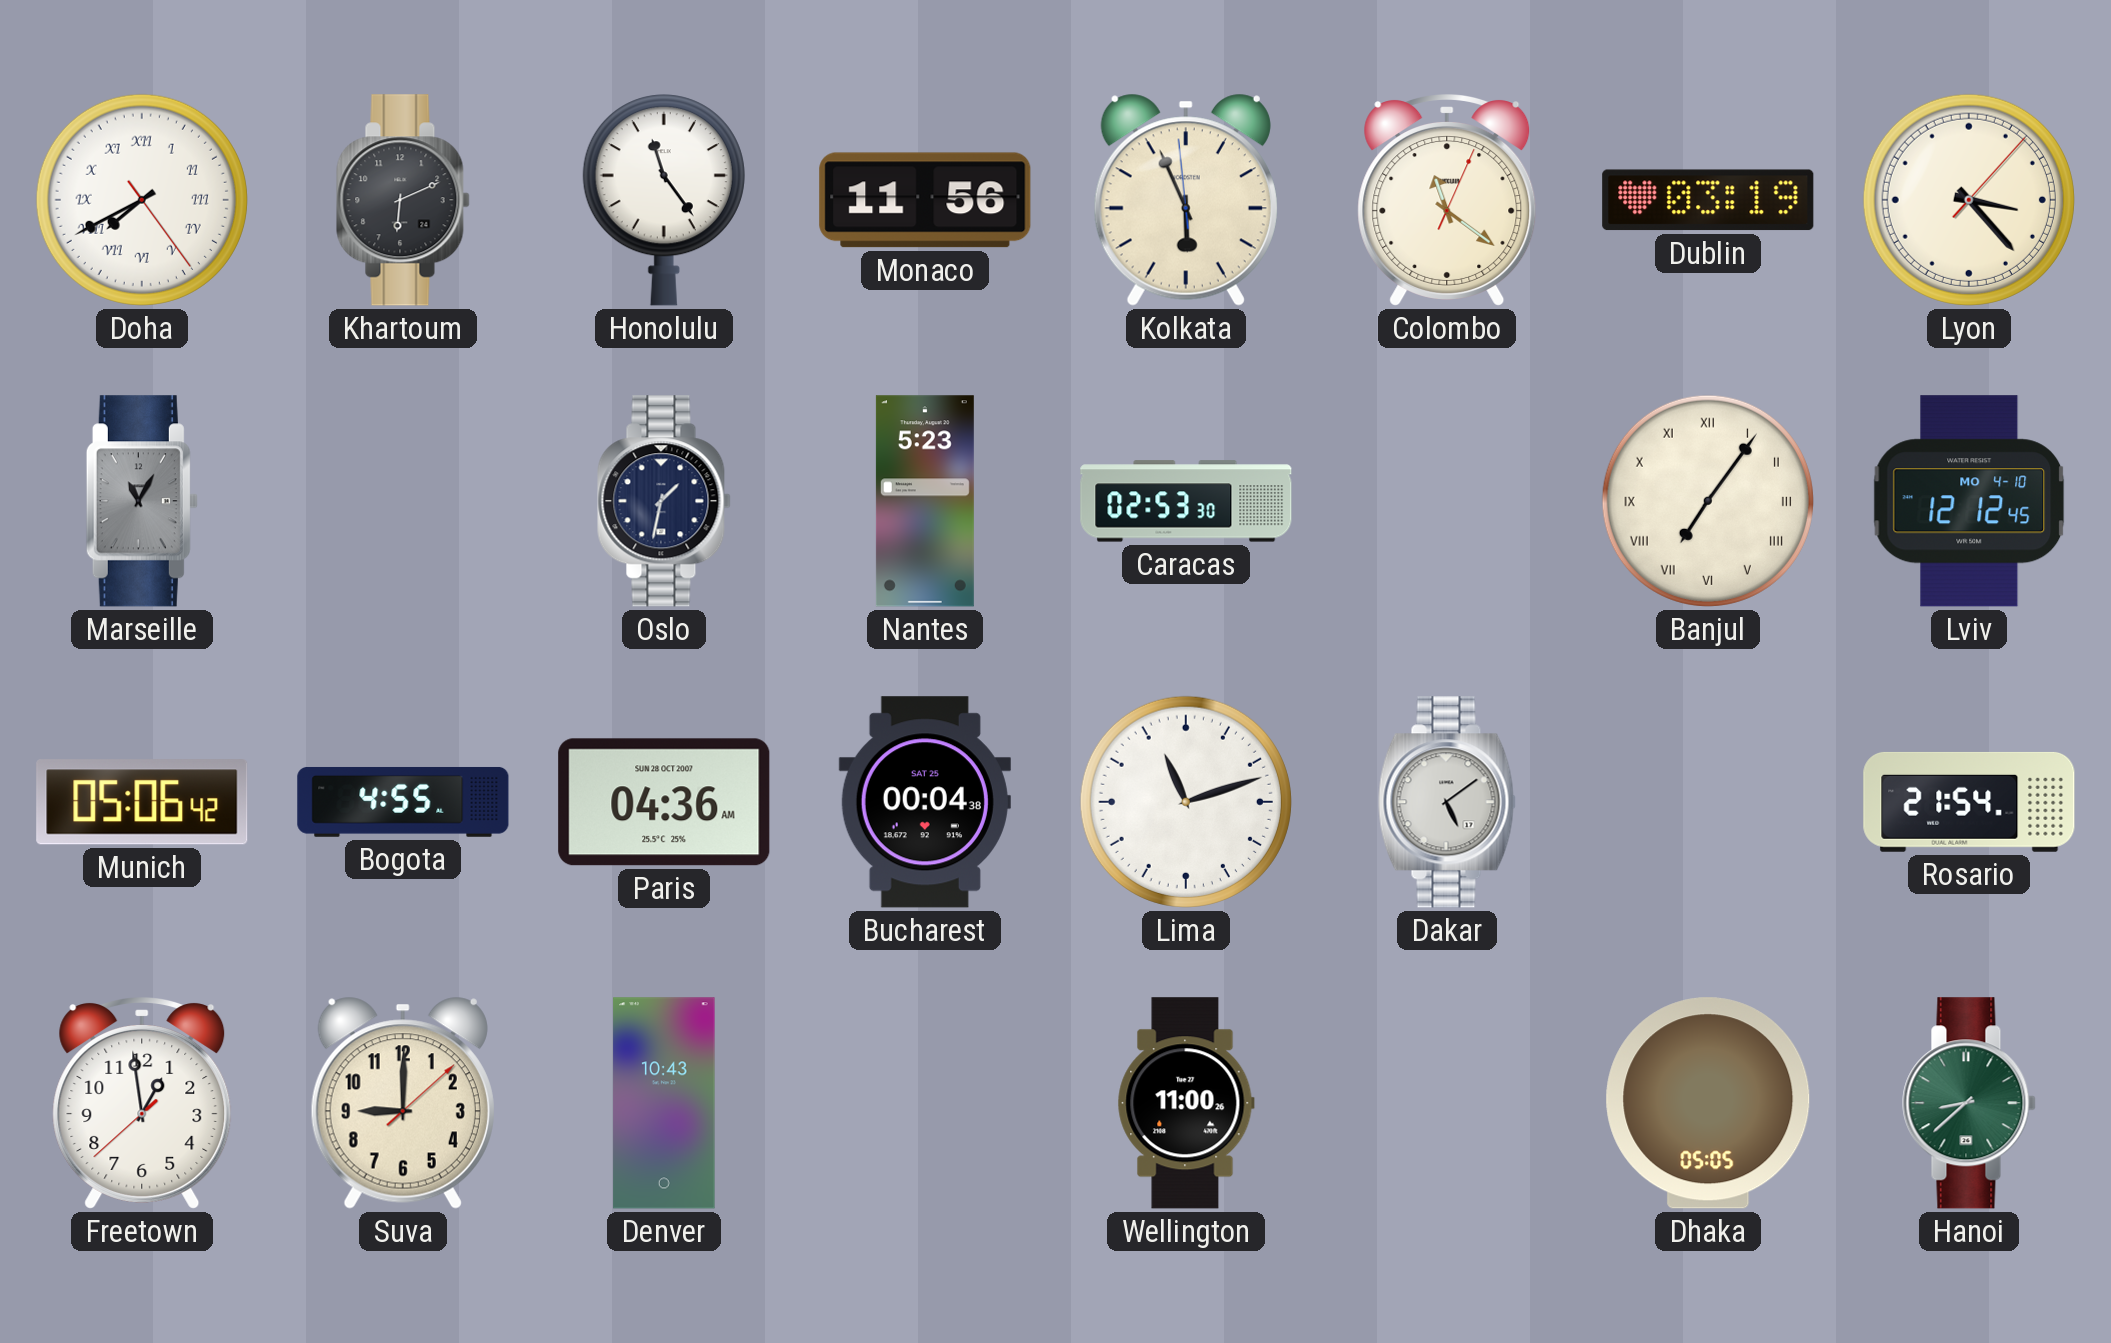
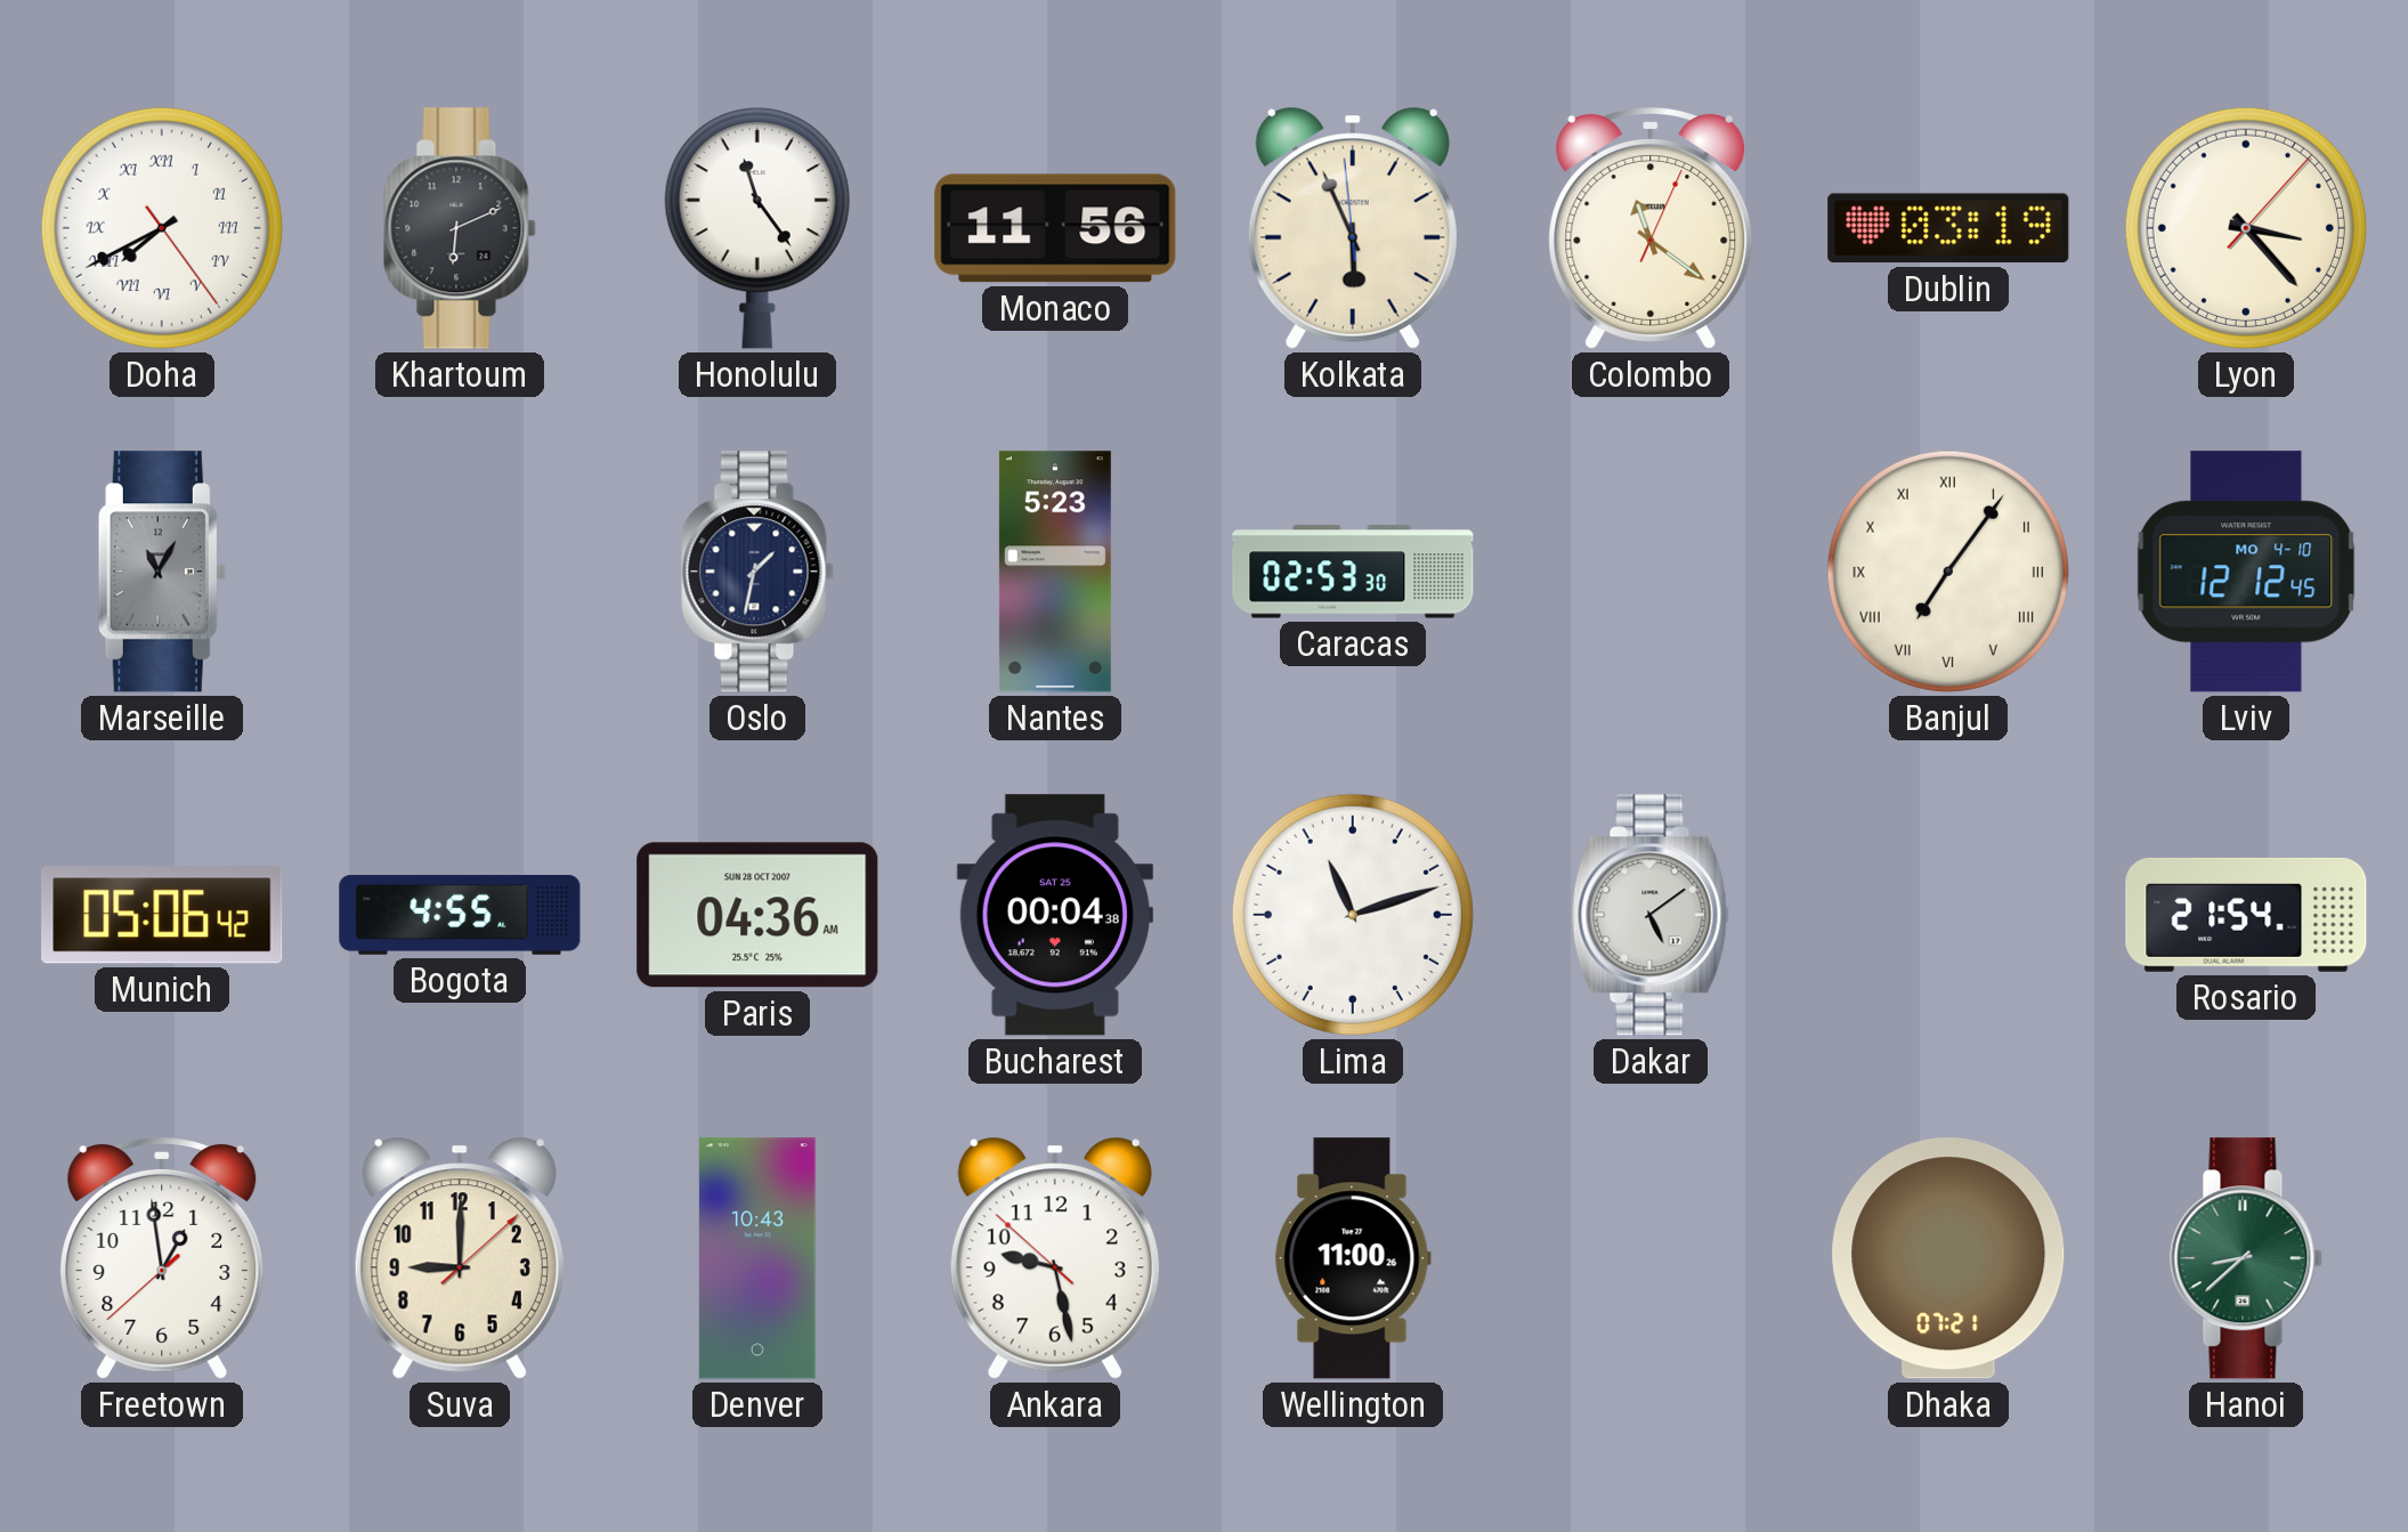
Ankara: none -> 9:27
Dhaka: 05:05 -> 07:21
